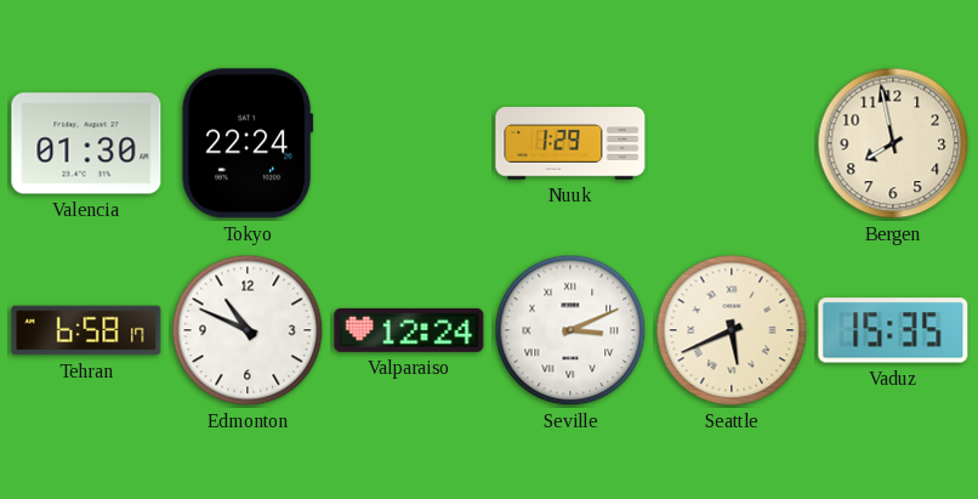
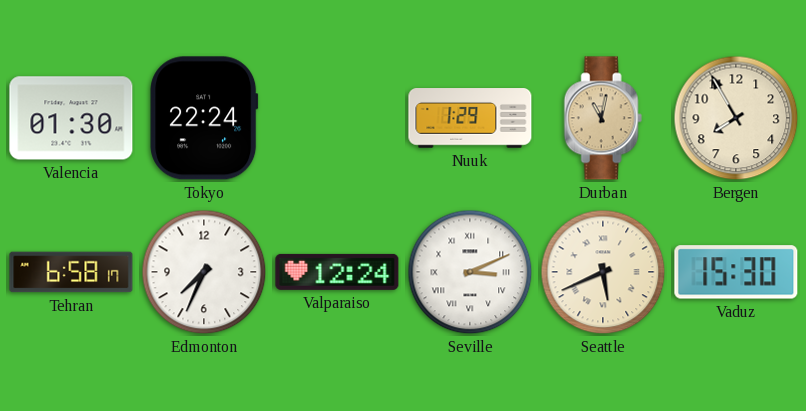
Durban: none -> 11:02
Bergen: 7:58 -> 7:55
Edmonton: 10:49 -> 7:34
Vaduz: 15:35 -> 15:30
